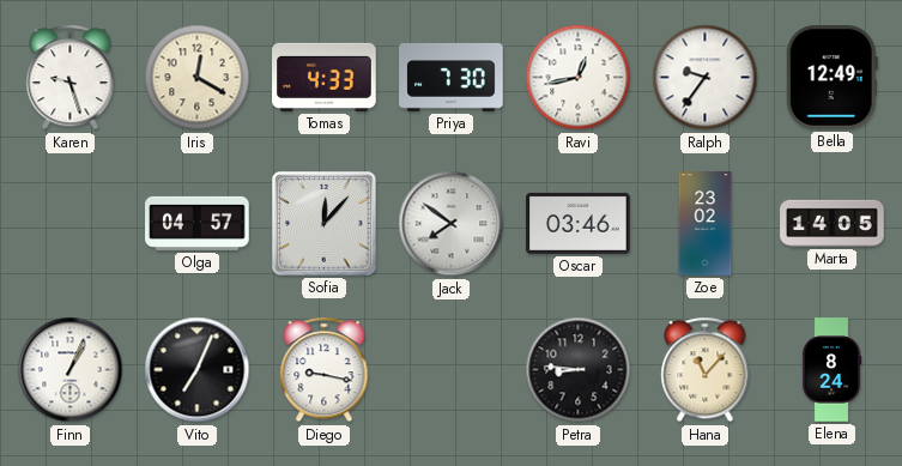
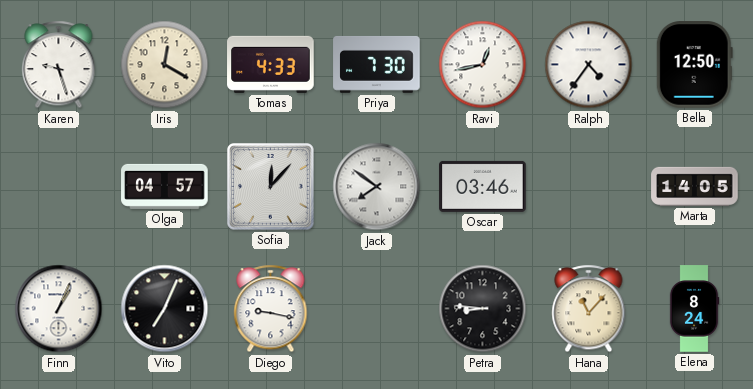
Ralph: 9:36 -> 4:36
Bella: 12:49 -> 12:50
Zoe: 23:02 -> none
